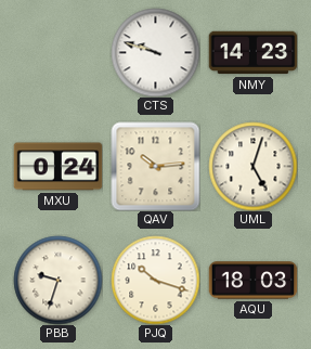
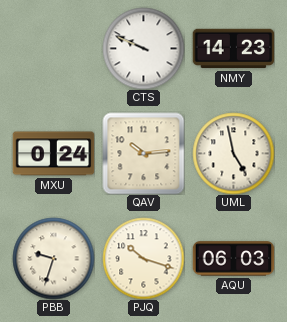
CTS: 9:48 -> 9:49
UML: 5:03 -> 4:58
AQU: 18:03 -> 06:03
